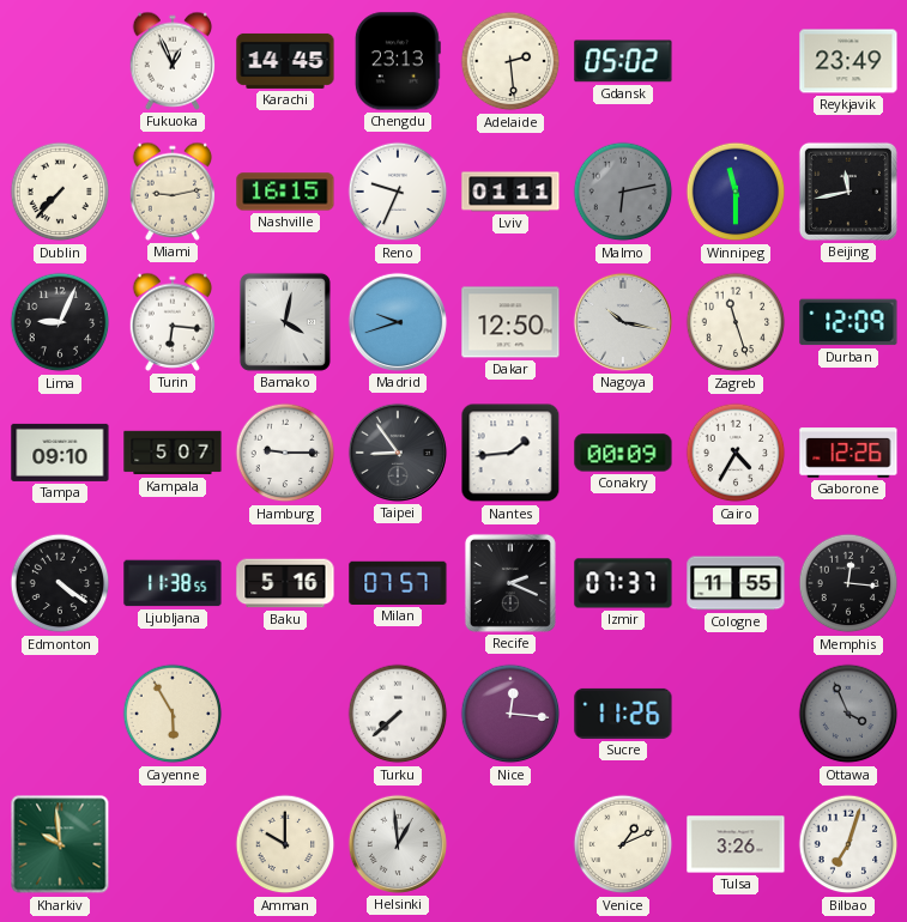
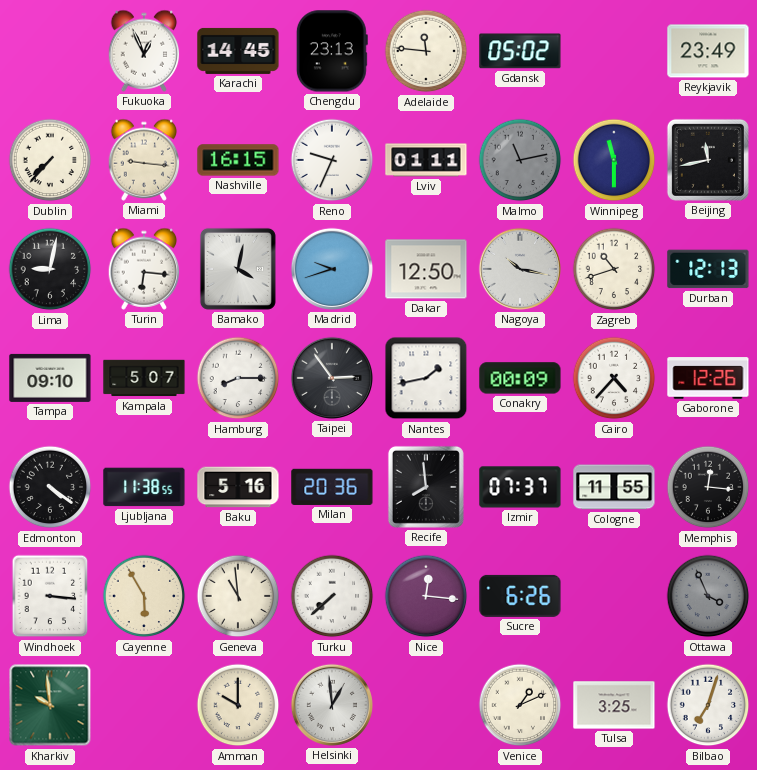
Adelaide: 2:29 -> 11:46
Miami: 9:13 -> 9:16
Malmo: 6:13 -> 11:13
Lima: 9:04 -> 9:02
Zagreb: 11:27 -> 10:42
Durban: 12:09 -> 12:13
Hamburg: 9:15 -> 8:15
Taipei: 8:54 -> 2:54
Nantes: 1:44 -> 1:43
Cairo: 4:35 -> 4:37
Milan: 07:57 -> 20:36
Recife: 2:19 -> 7:59
Windhoek: none -> 3:16
Geneva: none -> 10:59
Sucre: 11:26 -> 6:26
Tulsa: 3:26 -> 3:25
